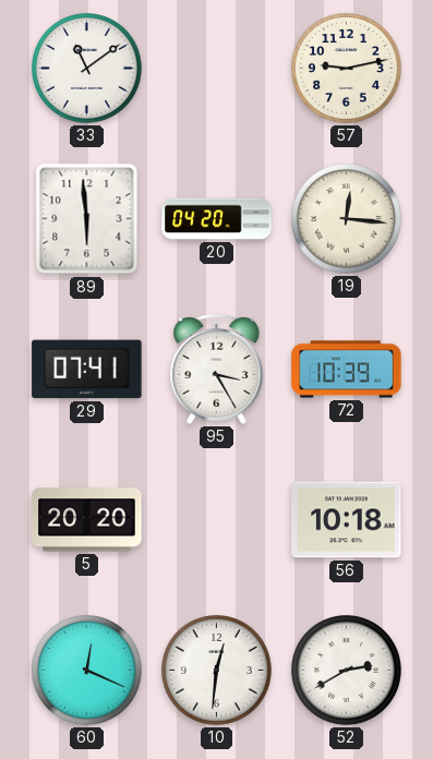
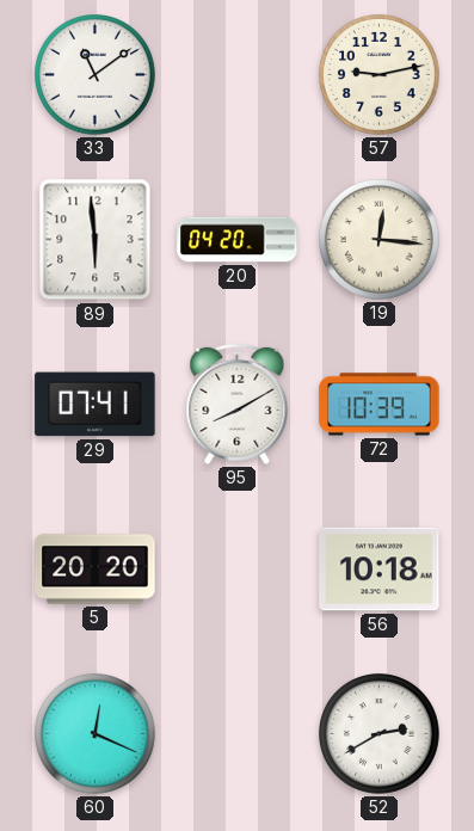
95: 3:25 -> 8:10
10: 12:31 -> none
